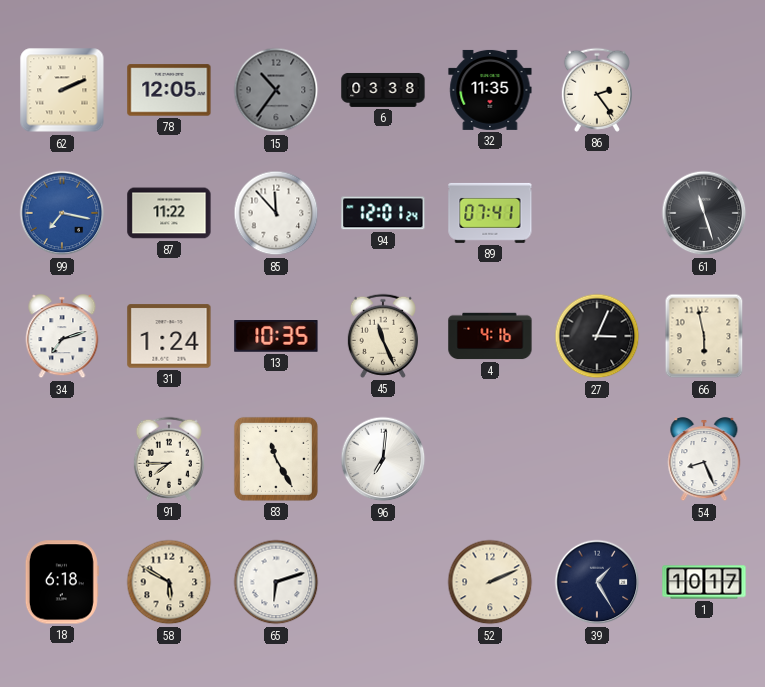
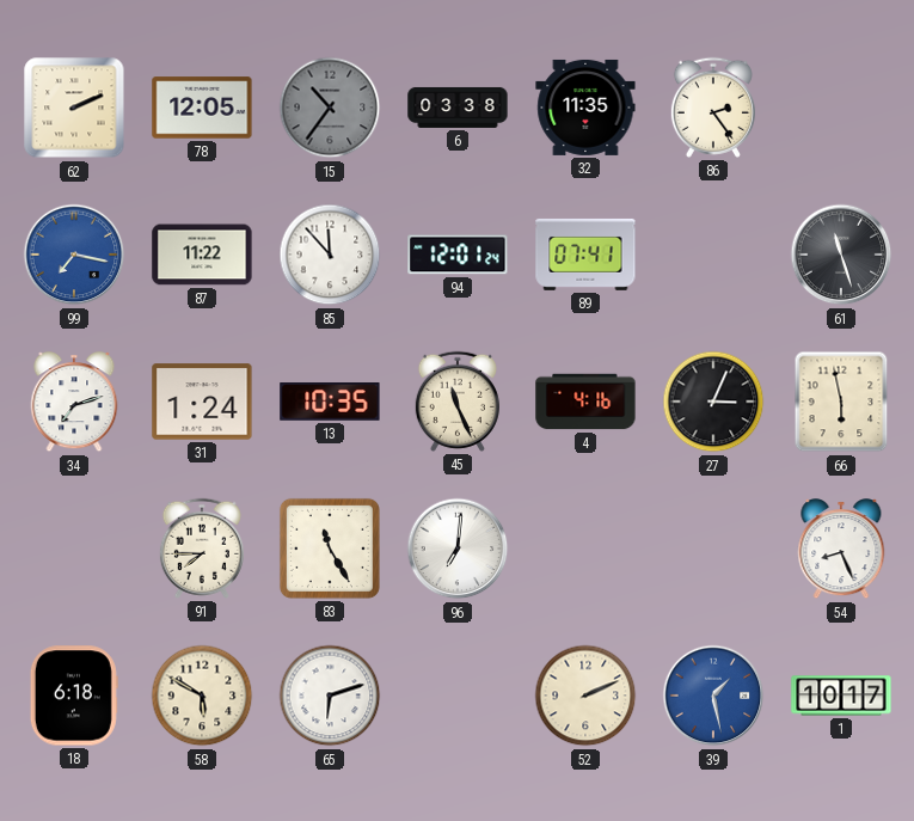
39: 1:25 -> 1:28
39 dial: navy -> blue
